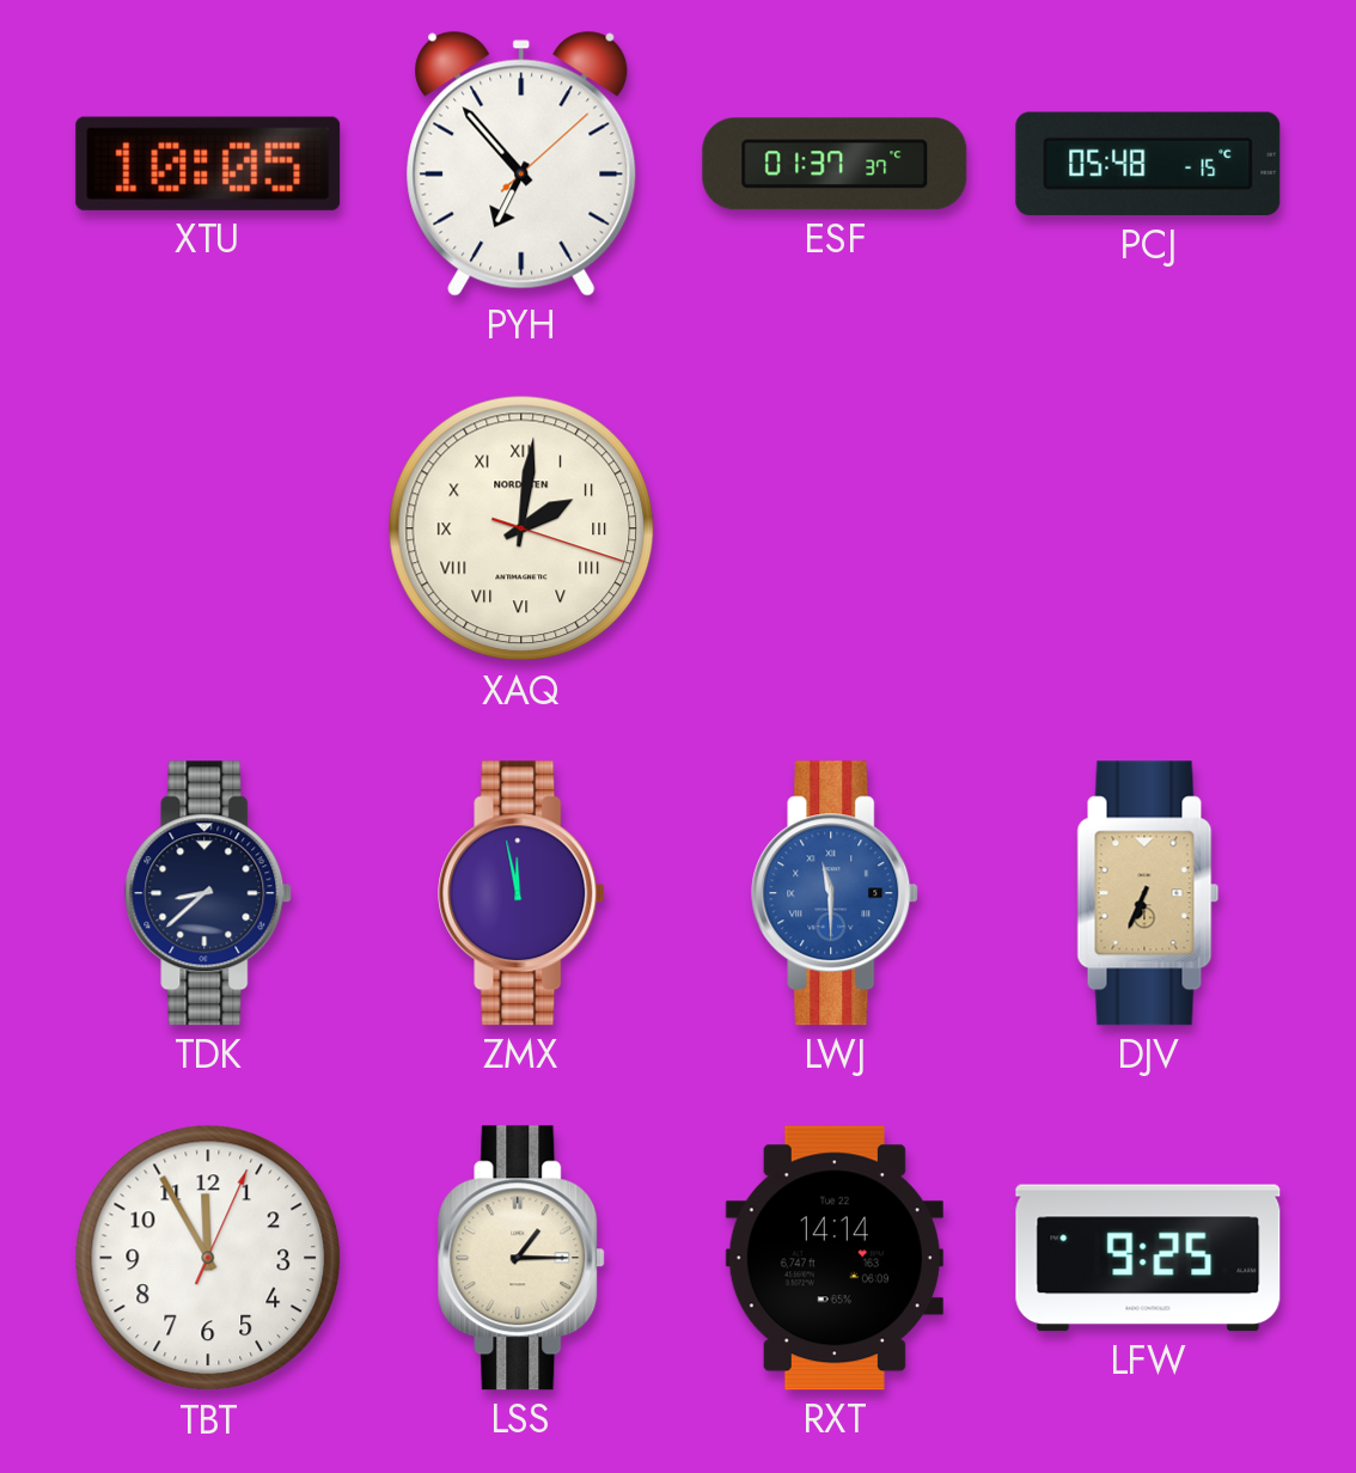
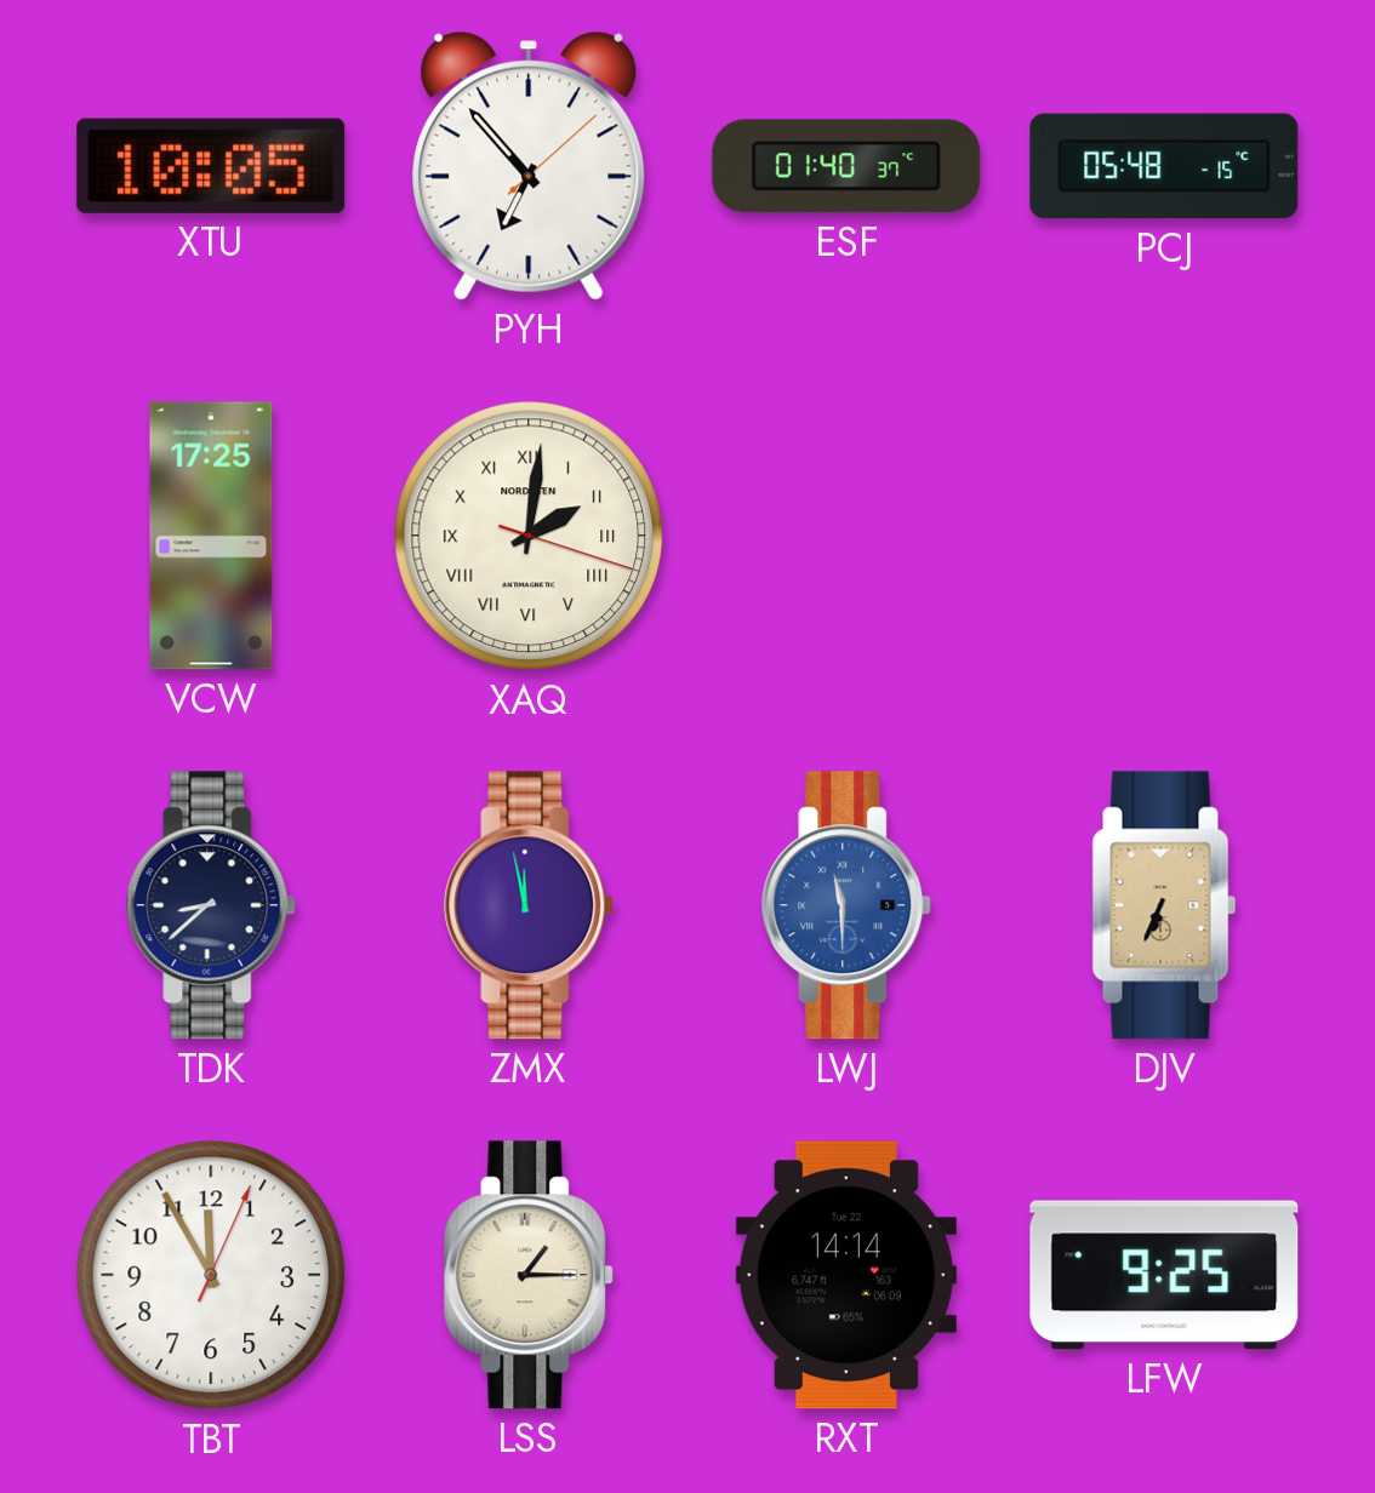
ESF: 01:37 -> 01:40
VCW: none -> 17:25
